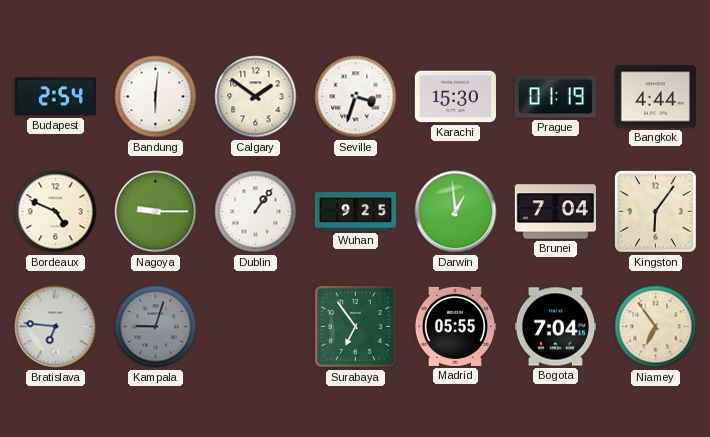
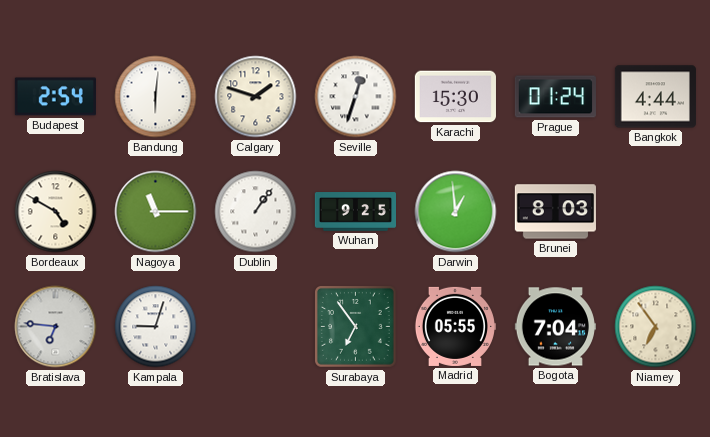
Calgary: 1:51 -> 1:48
Seville: 3:33 -> 12:33
Prague: 01:19 -> 01:24
Bordeaux: 4:49 -> 4:50
Nagoya: 9:15 -> 11:15
Brunei: 7:04 -> 8:03
Kingston: 6:06 -> none
Kampala dial: grey -> white
